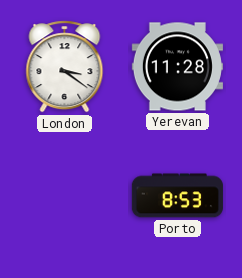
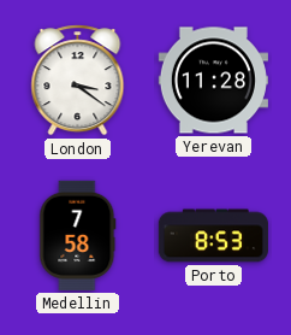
Medellin: none -> 7:58
